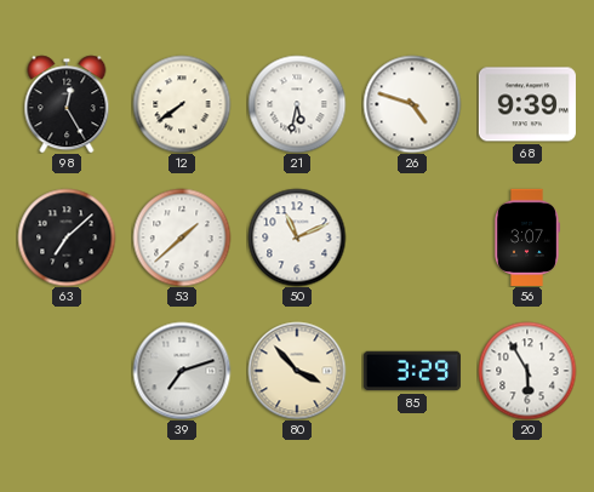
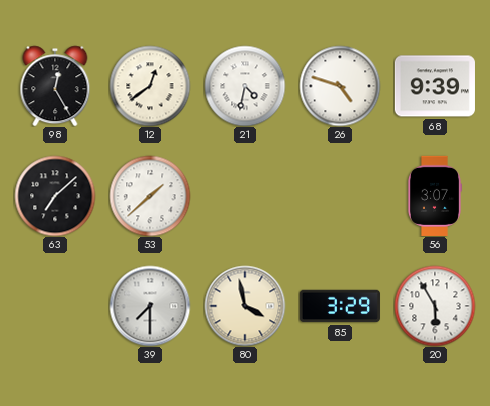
12: 7:39 -> 12:39
21: 5:32 -> 4:32
50: 11:11 -> none
39: 7:12 -> 7:30
80: 3:53 -> 3:58
